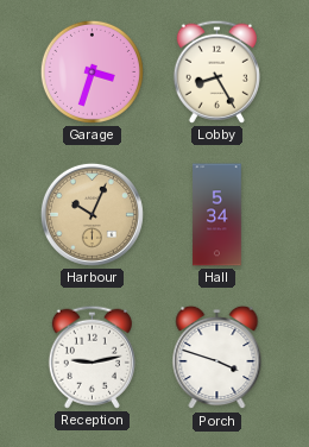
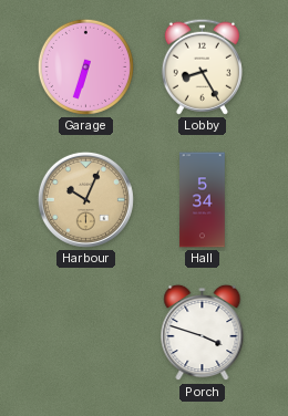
Garage: 3:33 -> 6:33
Reception: 9:13 -> none
